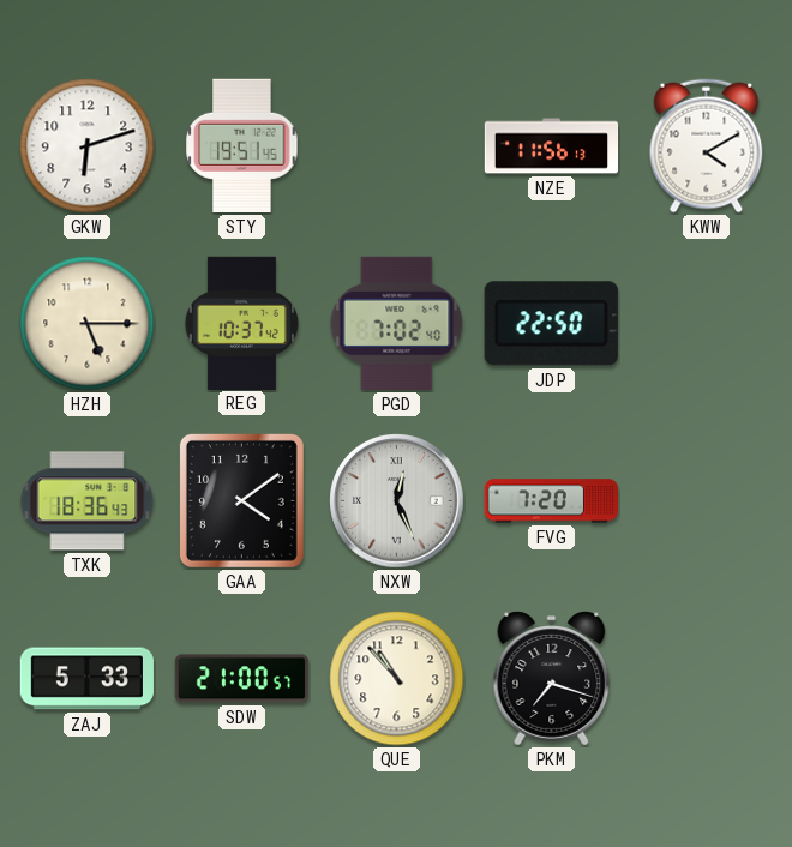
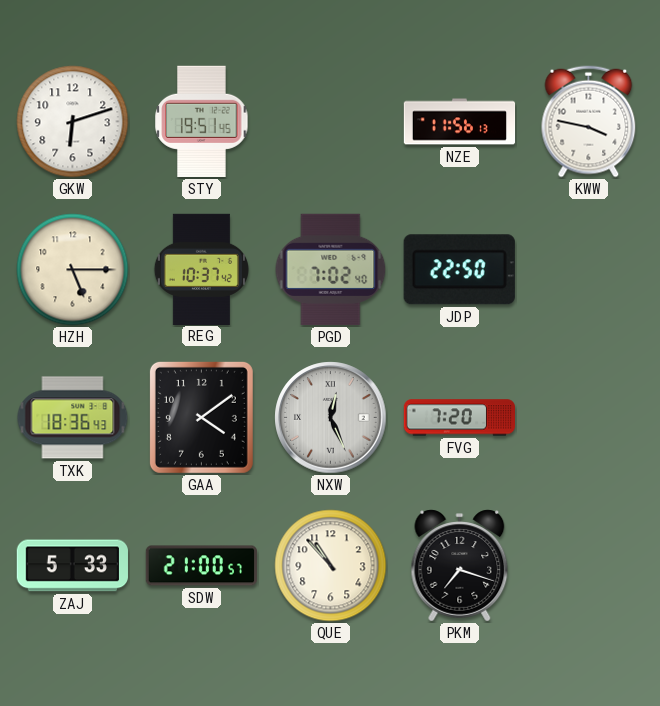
KWW: 4:10 -> 3:47
